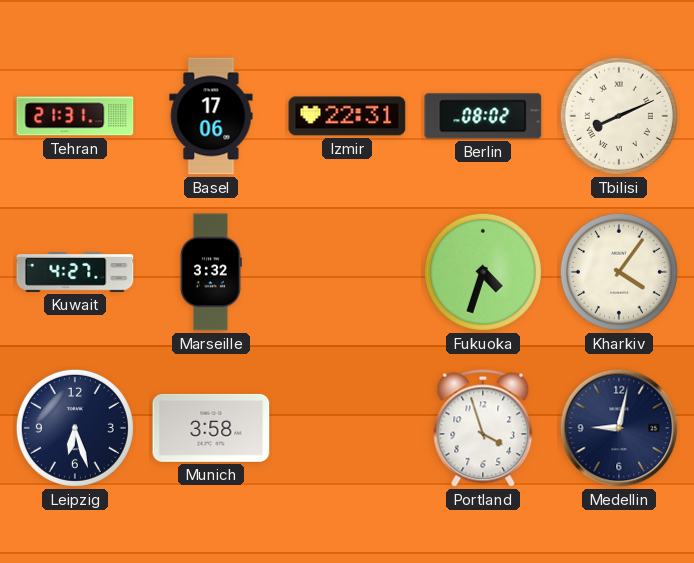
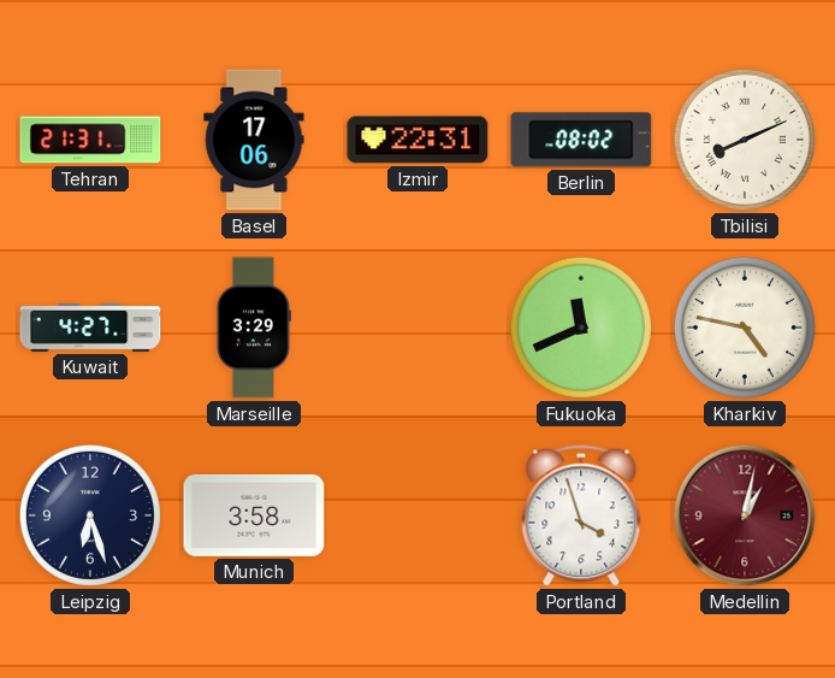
Marseille: 3:32 -> 3:29
Fukuoka: 4:33 -> 11:41
Kharkiv: 4:06 -> 4:47
Medellin: 9:02 -> 1:02
Medellin dial: navy -> burgundy
